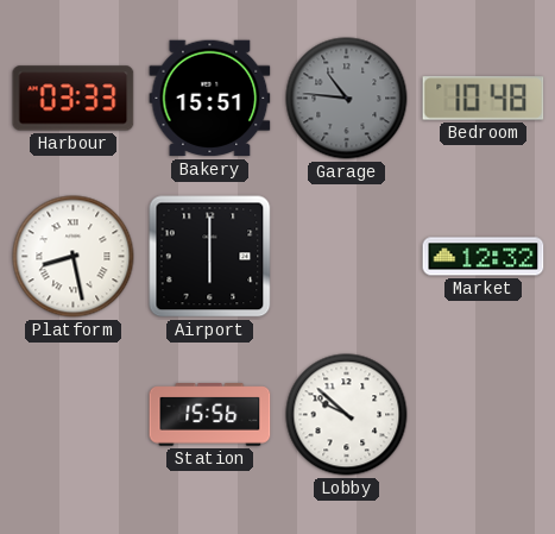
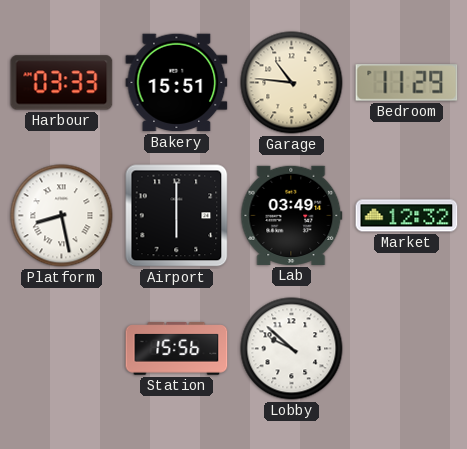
Garage dial: grey -> cream
Bedroom: 10:48 -> 11:29
Lab: none -> 03:49
